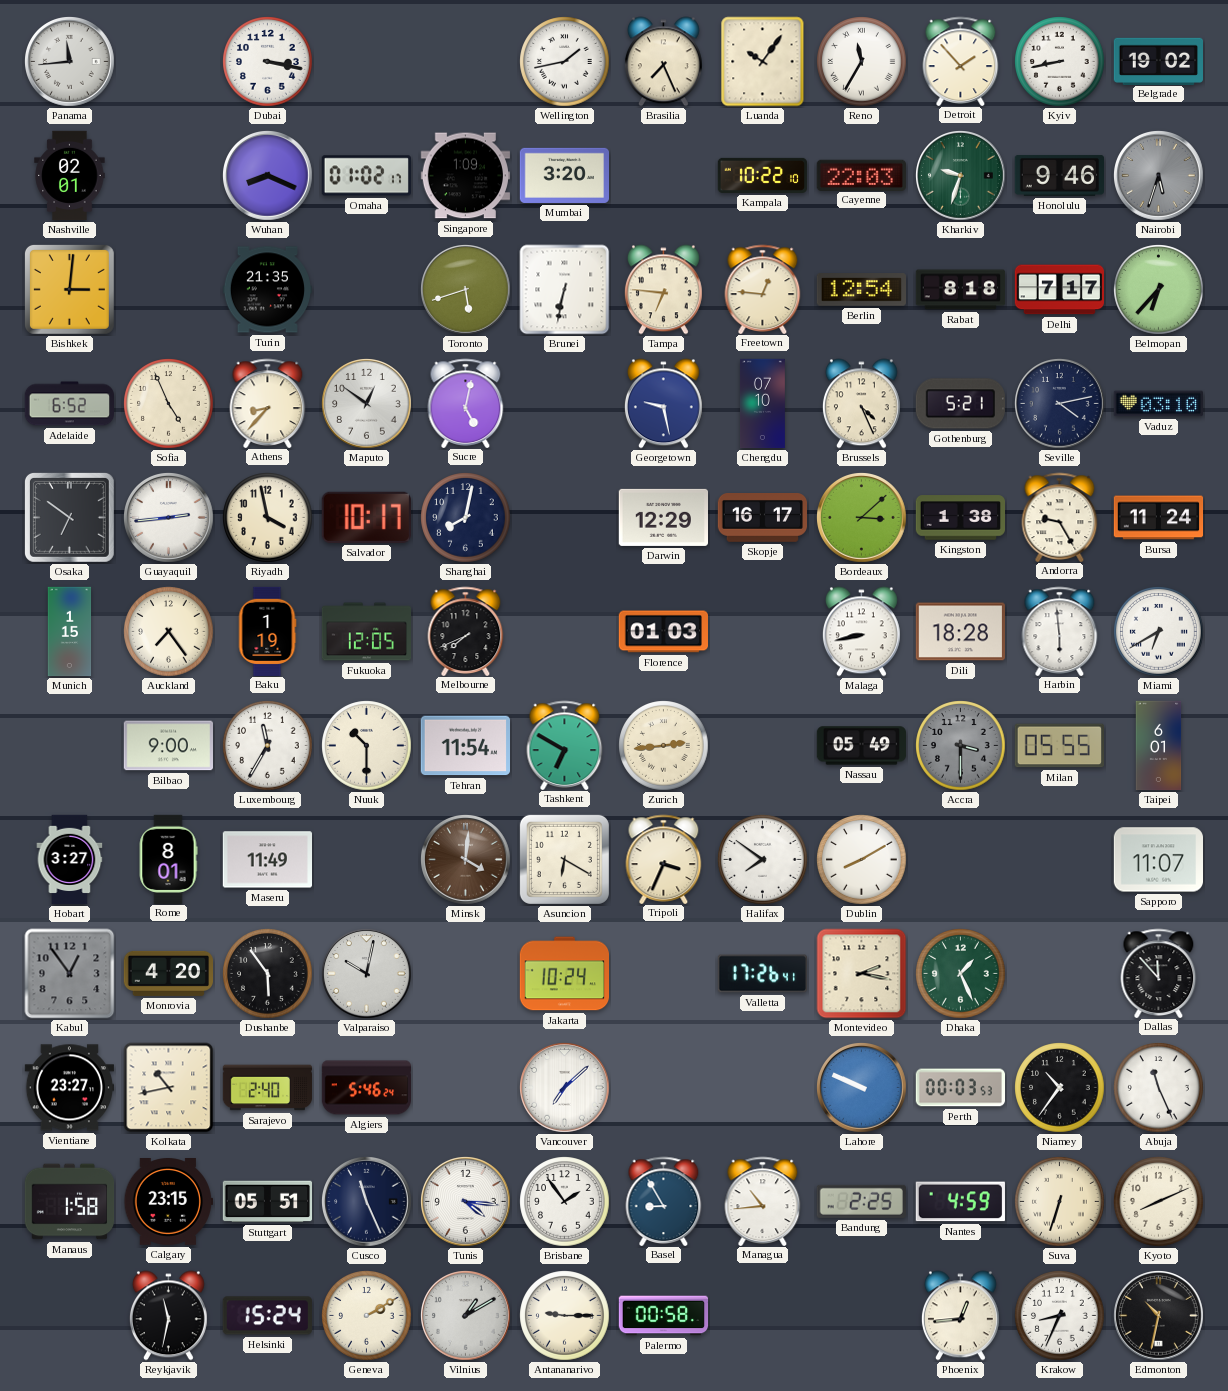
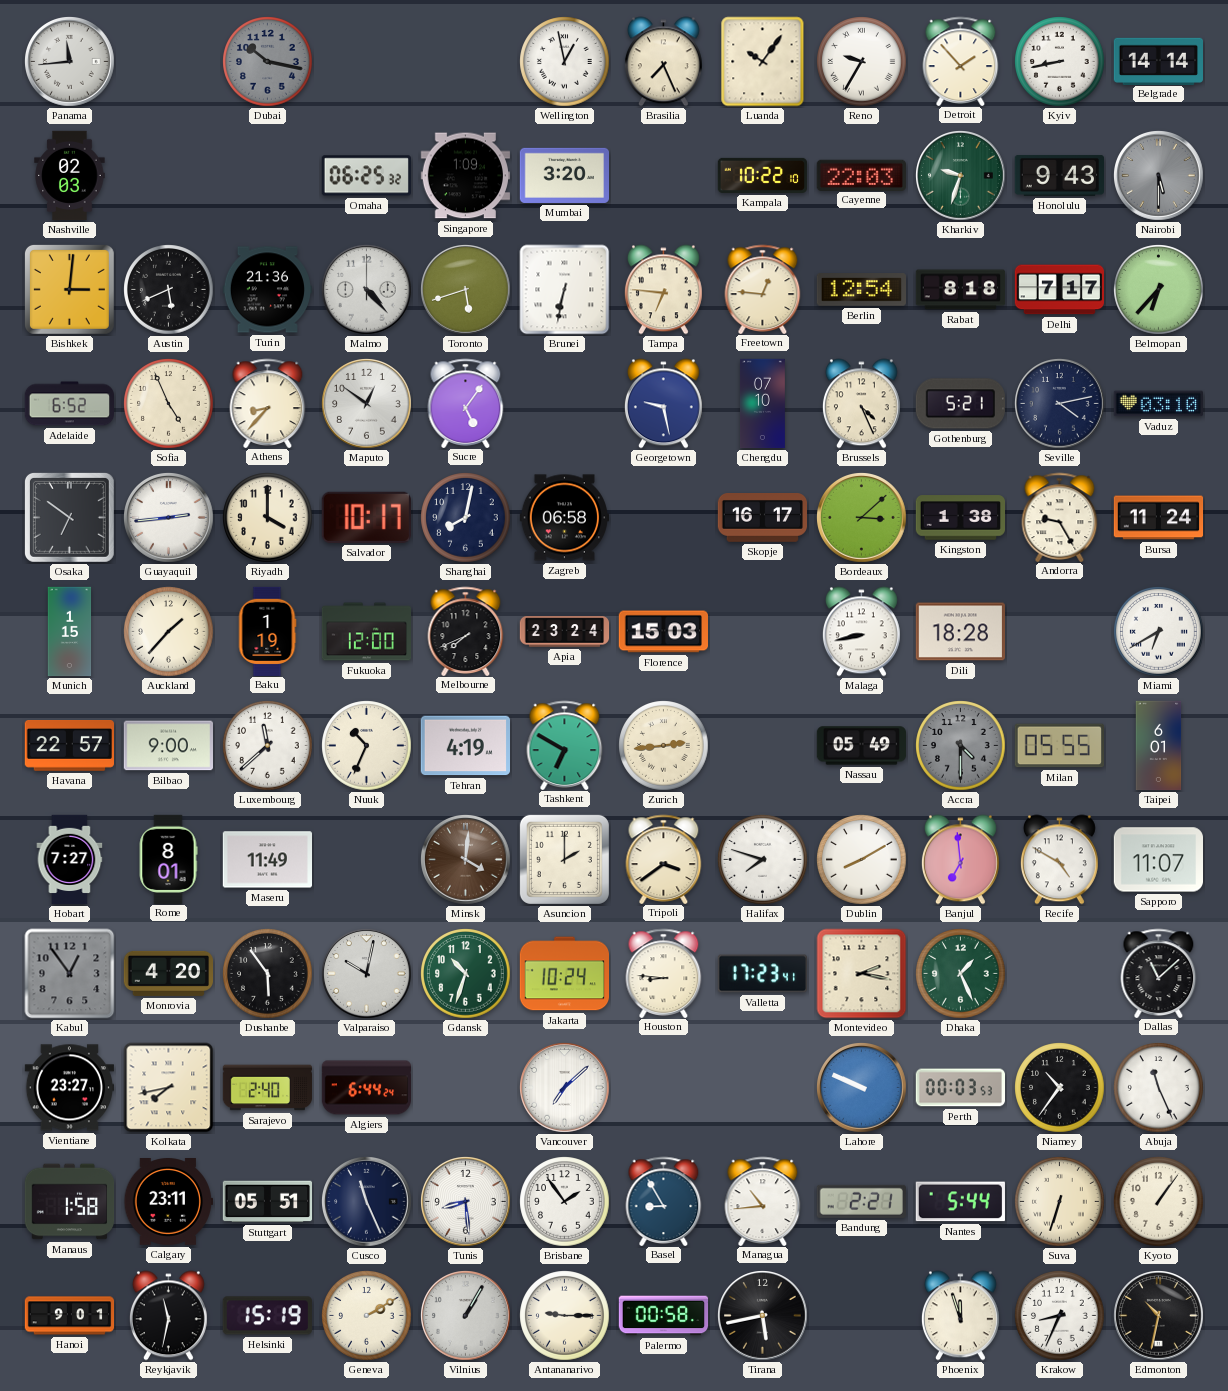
Dubai: 3:17 -> 10:17
Dubai dial: white -> grey
Wellington: 1:43 -> 12:58
Reno: 11:35 -> 9:35
Belgrade: 19:02 -> 14:14
Nashville: 02:01 -> 02:03
Wuhan: 8:19 -> none
Omaha: 01:02 -> 06:25
Honolulu: 9:46 -> 9:43
Nairobi: 5:33 -> 5:30
Austin: none -> 5:41
Turin: 21:35 -> 21:36
Malmo: none -> 4:23
Sucre: 5:02 -> 5:06
Riyadh: 3:58 -> 4:00
Zagreb: none -> 06:58
Darwin: 12:29 -> none
Auckland: 7:24 -> 1:37
Fukuoka: 12:05 -> 12:00
Apia: none -> 23:24
Florence: 01:03 -> 15:03
Harbin: 5:59 -> none
Havana: none -> 22:57
Luxembourg: 11:35 -> 11:38
Nuuk: 10:30 -> 10:34
Tehran: 11:54 -> 4:19
Accra: 3:30 -> 4:30
Hobart: 3:27 -> 7:27
Asuncion: 6:20 -> 2:00
Tripoli: 3:34 -> 3:39
Halifax: 7:51 -> 7:48
Banjul: none -> 6:59
Recife: none -> 4:50
Gdansk: none -> 10:33
Houston: none -> 8:46
Valletta: 17:26 -> 17:23
Dallas: 11:53 -> 11:08
Kolkata: 10:43 -> 7:43
Algiers: 5:46 -> 6:44
Calgary: 23:15 -> 23:11
Tunis: 4:16 -> 8:29
Bandung: 2:25 -> 2:21
Nantes: 4:59 -> 5:44
Kyoto: 8:11 -> 1:06
Hanoi: none -> 9:01
Helsinki: 15:24 -> 15:19
Vilnius: 1:10 -> 1:05
Tirana: none -> 5:43
Phoenix: 12:44 -> 11:57
